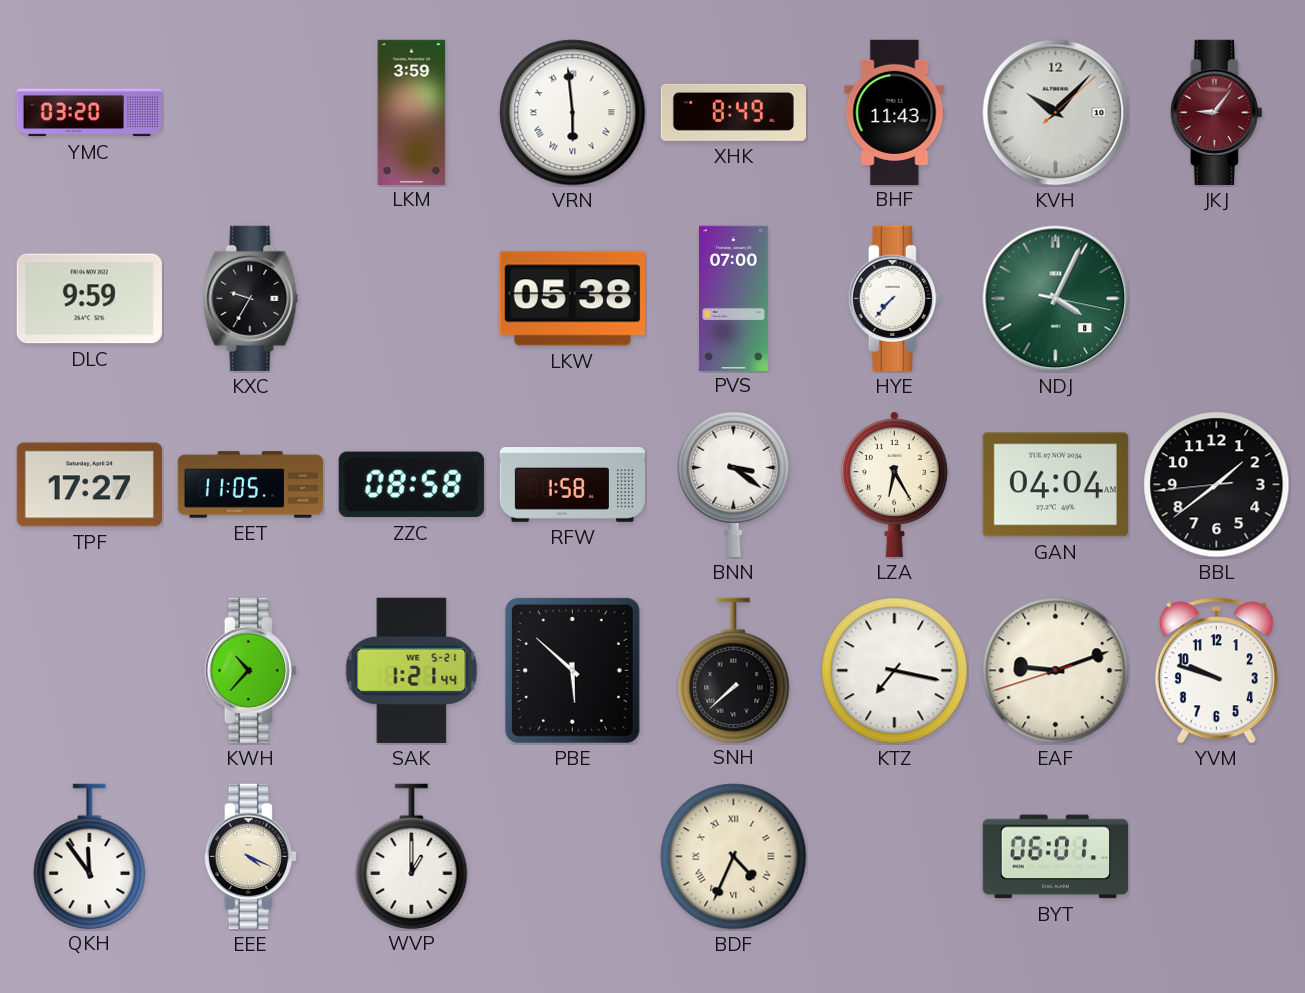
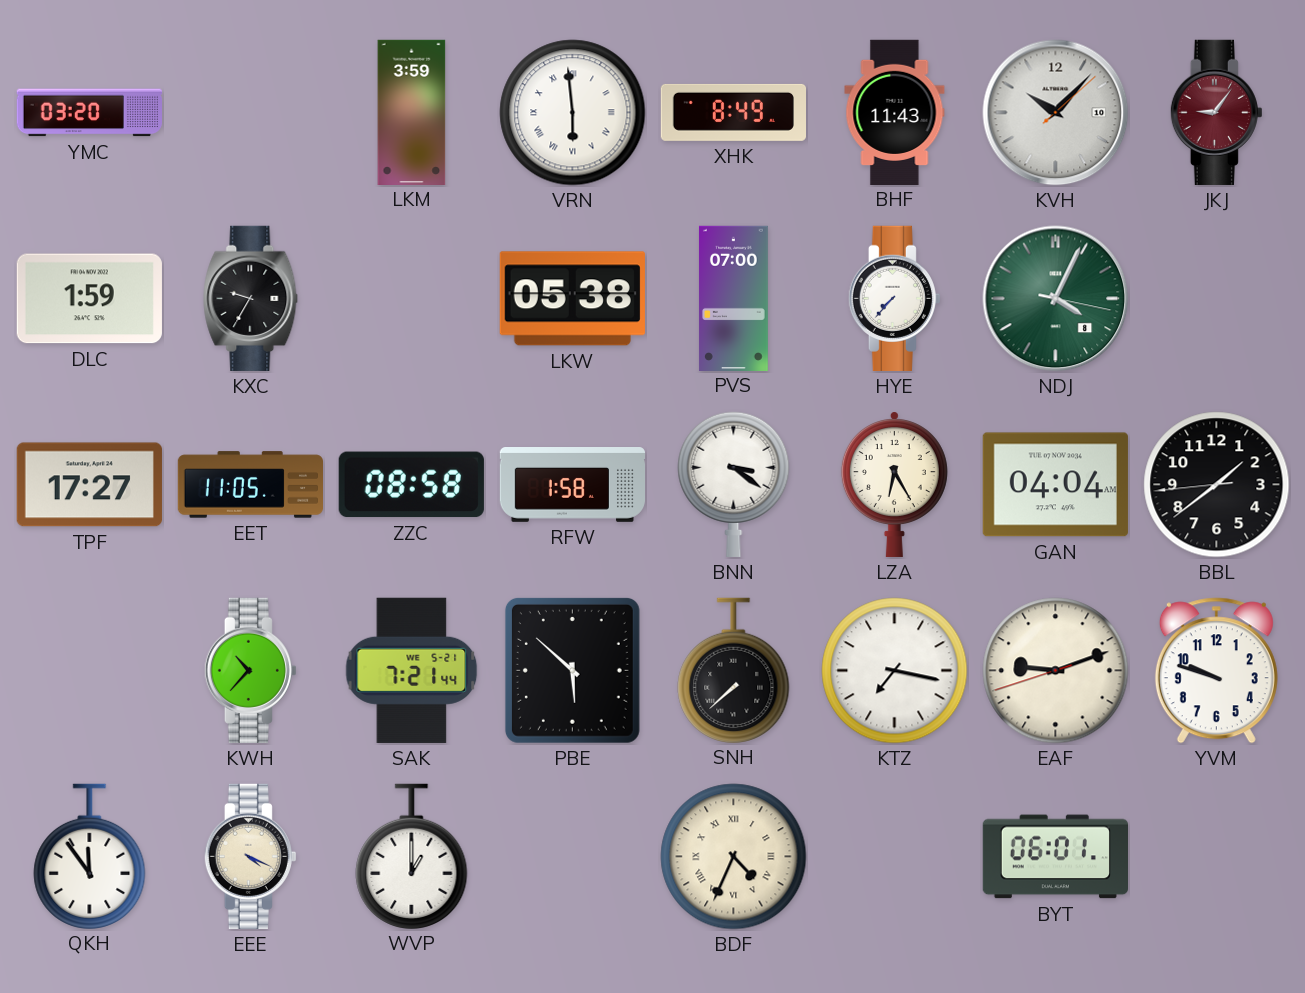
DLC: 9:59 -> 1:59
SAK: 1:21 -> 7:21
